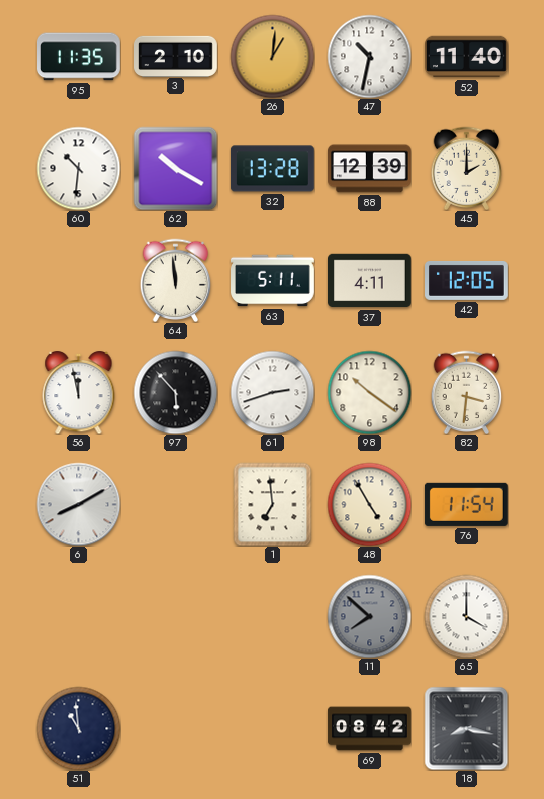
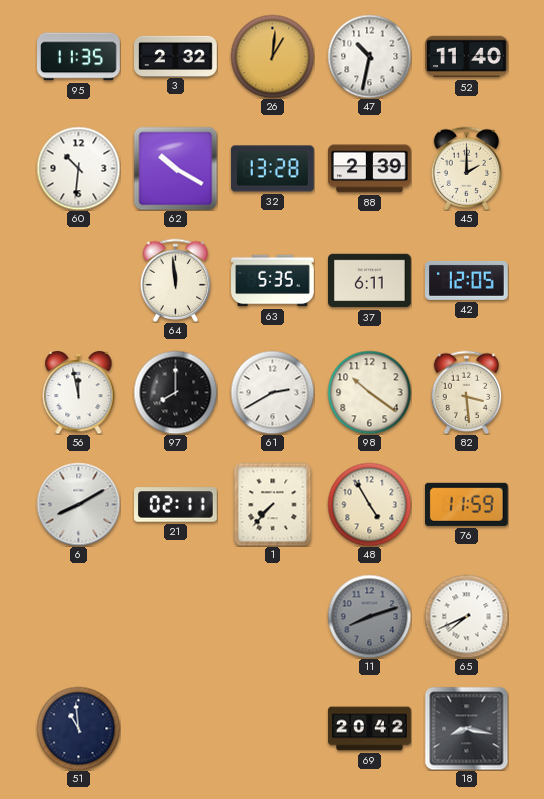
3: 2:10 -> 2:32
88: 12:39 -> 2:39
63: 5:11 -> 5:35
37: 4:11 -> 6:11
97: 5:53 -> 8:00
61: 2:42 -> 2:40
82: 3:31 -> 3:29
21: none -> 02:11
1: 6:59 -> 7:37
76: 11:54 -> 11:59
11: 7:52 -> 8:12
65: 4:00 -> 7:41
69: 08:42 -> 20:42
